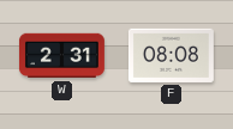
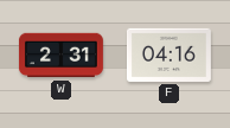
F: 08:08 -> 04:16
